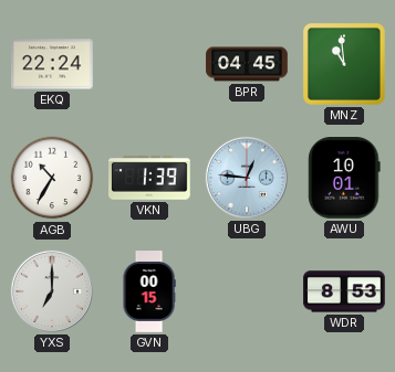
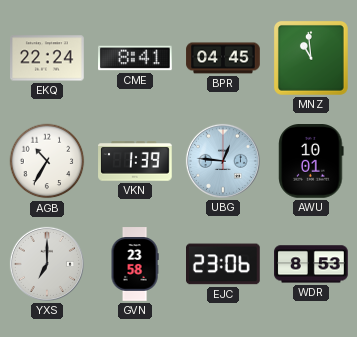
CME: none -> 8:41
GVN: 00:15 -> 23:58
EJC: none -> 23:06
